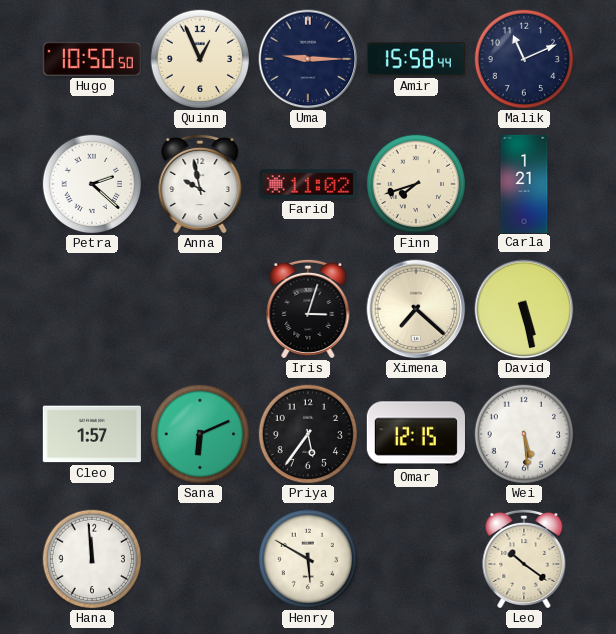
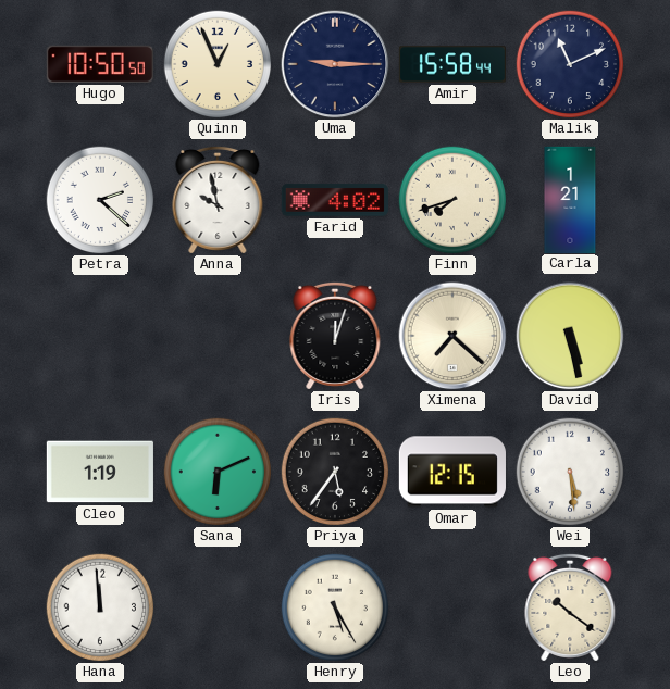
Farid: 11:02 -> 4:02
Iris: 3:03 -> 12:03
Cleo: 1:57 -> 1:19
Henry: 5:50 -> 5:25
